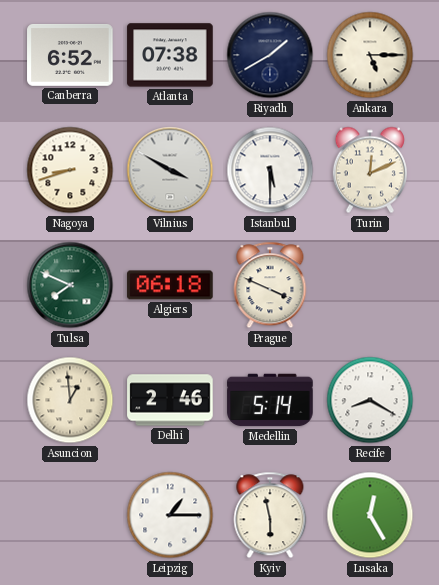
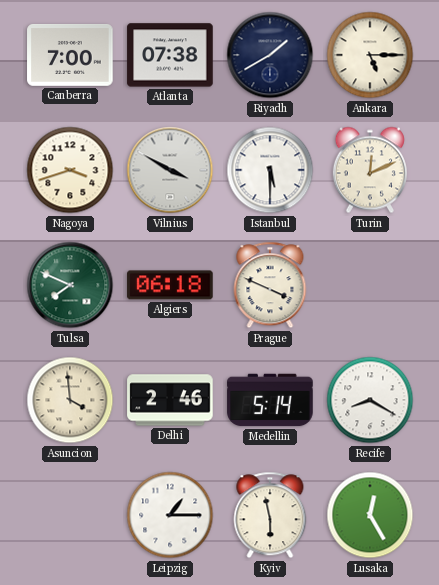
Canberra: 6:52 -> 7:00
Nagoya: 8:42 -> 3:42
Asuncion: 12:59 -> 3:59
